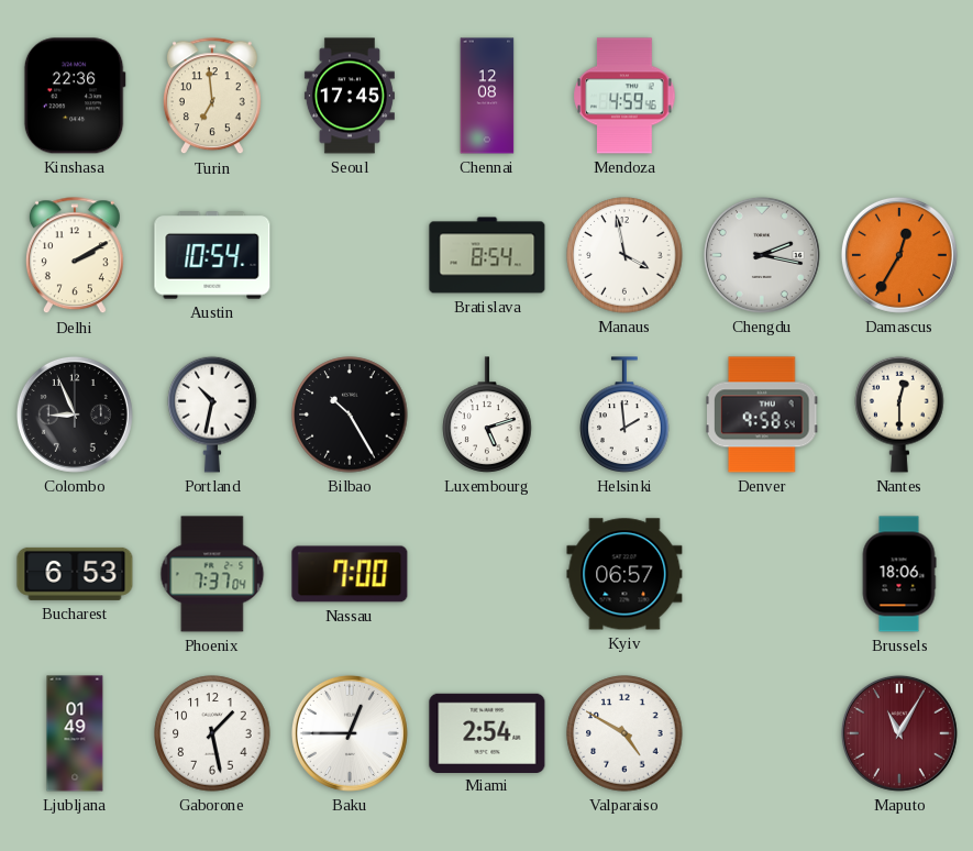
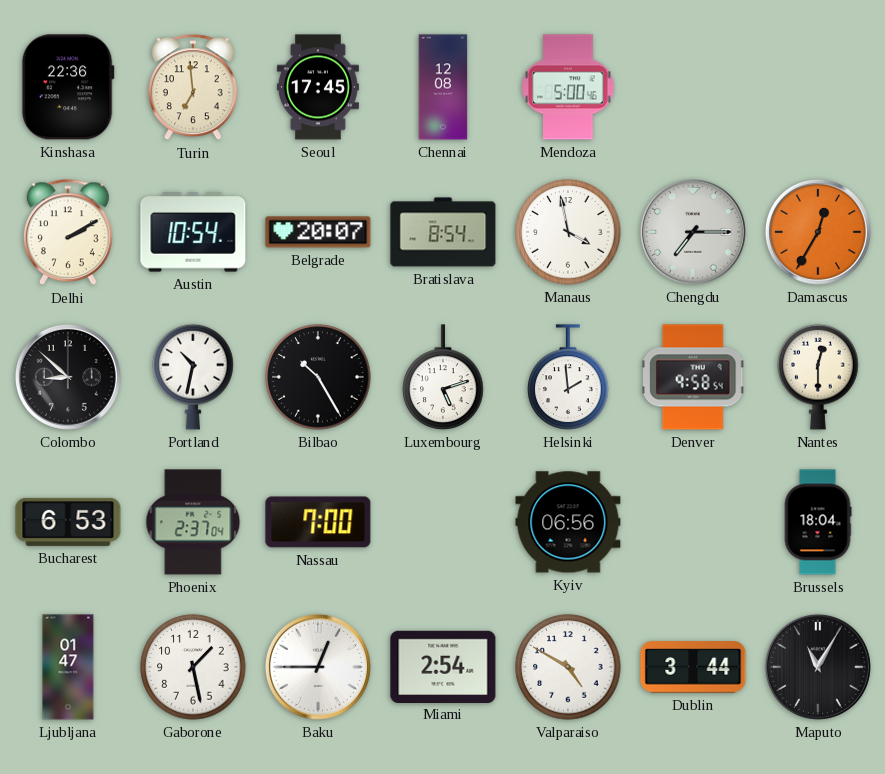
Mendoza: 4:59 -> 5:00
Belgrade: none -> 20:07
Chengdu: 2:17 -> 7:15
Colombo: 8:56 -> 8:52
Phoenix: 7:37 -> 2:37
Kyiv: 06:57 -> 06:56
Brussels: 18:06 -> 18:04
Ljubljana: 01:49 -> 01:47
Dublin: none -> 3:44
Maputo dial: burgundy -> black
